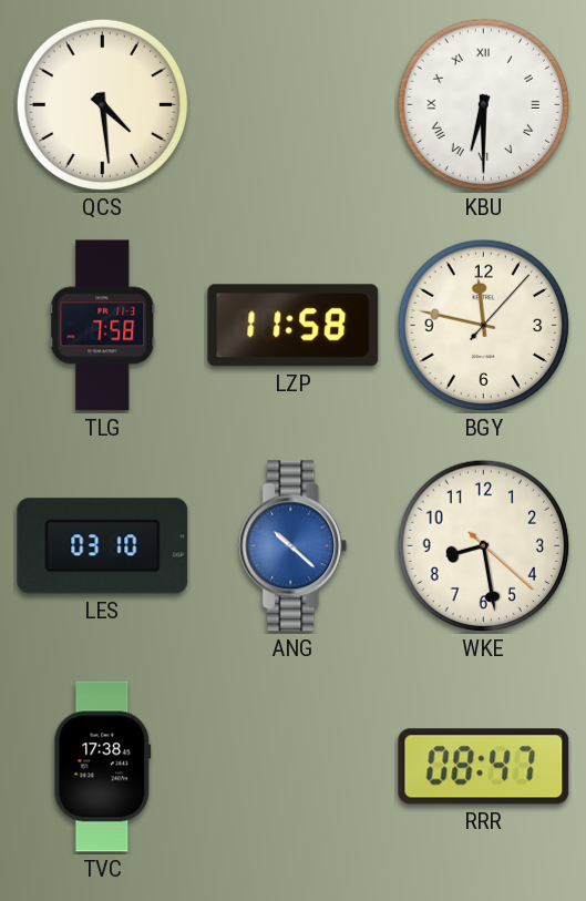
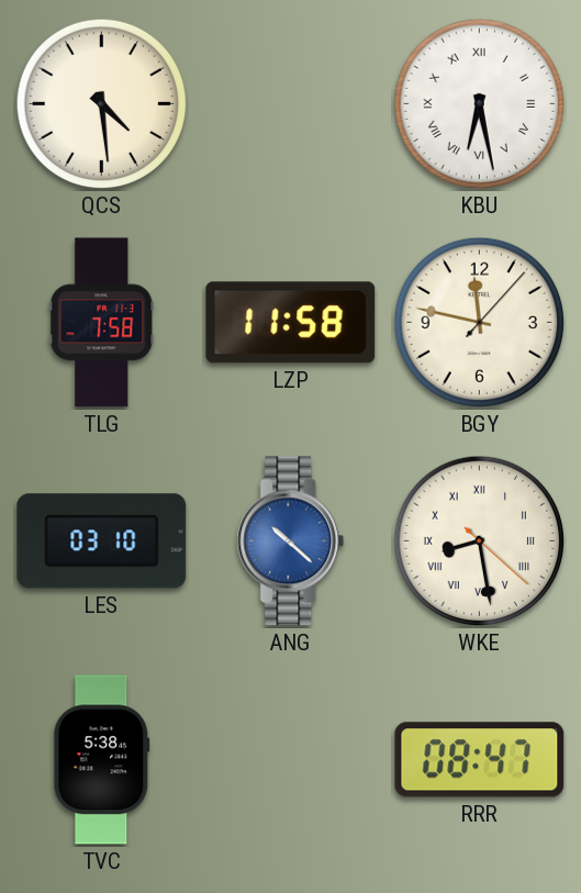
KBU: 6:30 -> 6:28
WKE numerals: Arabic -> Roman
TVC: 17:38 -> 5:38
